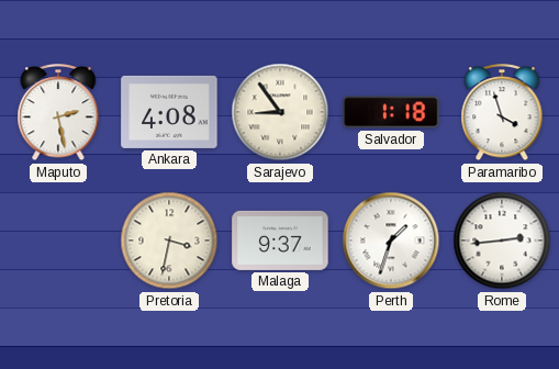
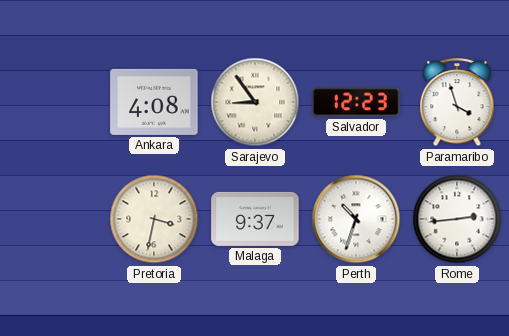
Maputo: 2:28 -> none
Salvador: 1:18 -> 12:23
Perth: 1:33 -> 10:33
